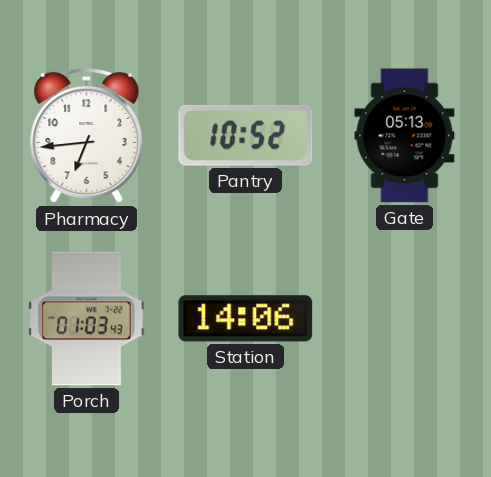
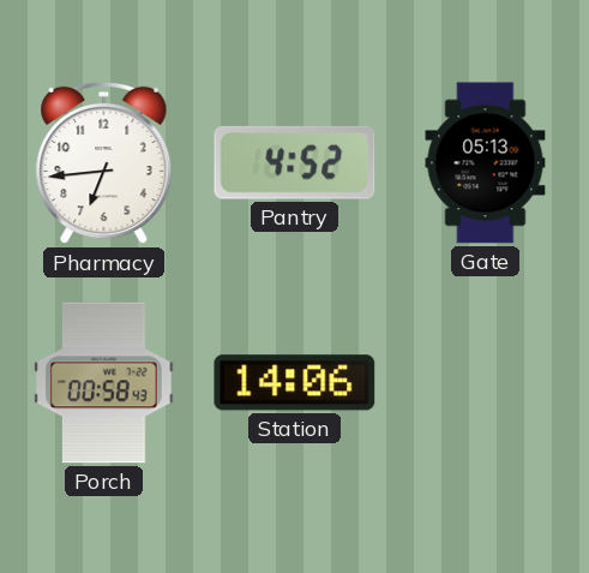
Pantry: 10:52 -> 4:52
Porch: 01:03 -> 00:58
